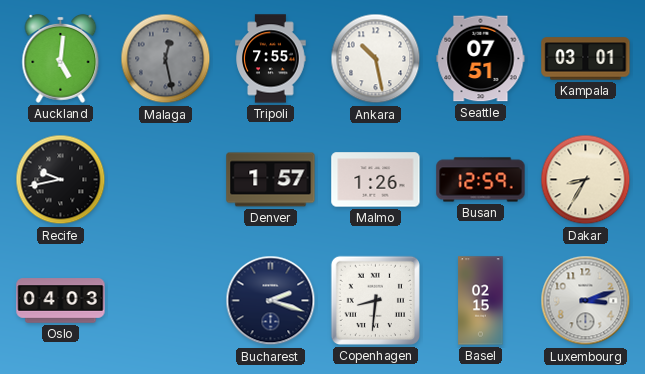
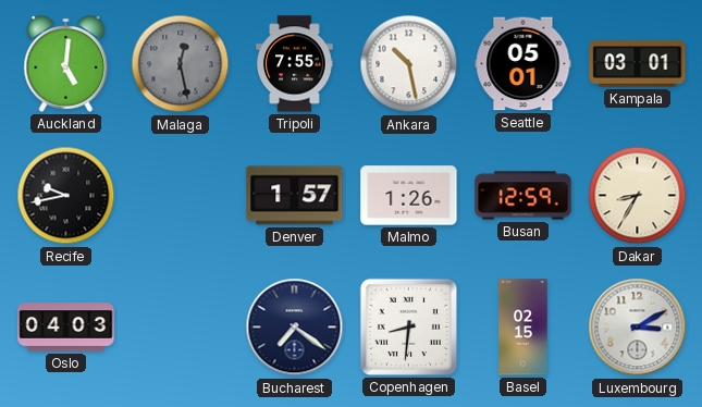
Seattle: 07:51 -> 05:01
Bucharest: 2:18 -> 7:21
Luxembourg: 3:12 -> 3:10
